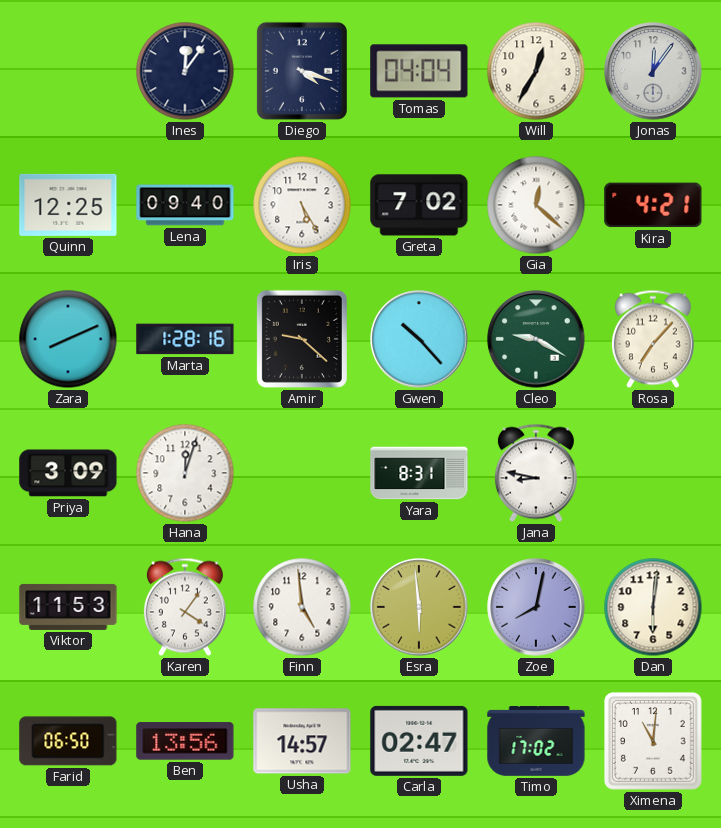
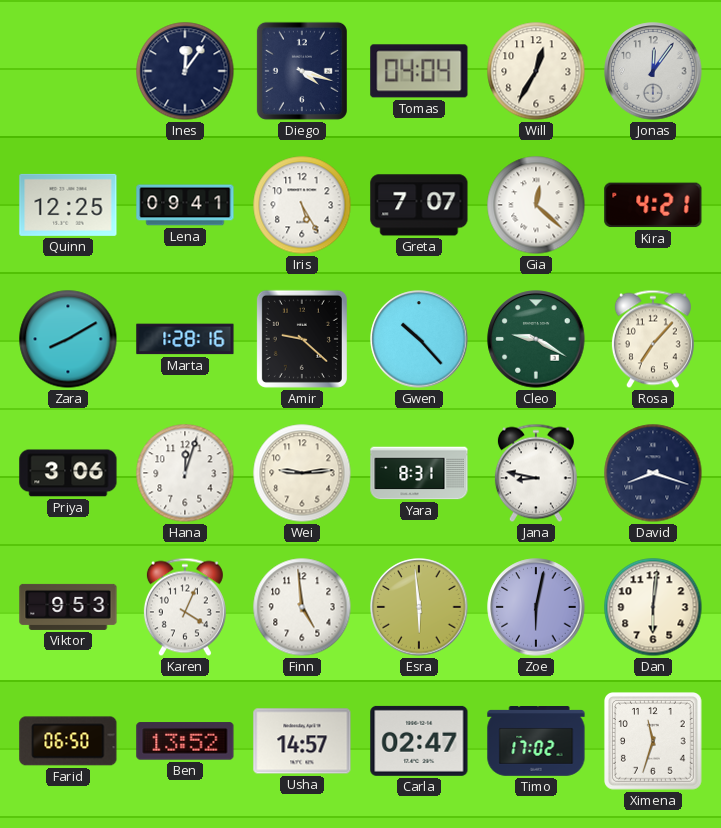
Lena: 09:40 -> 09:41
Greta: 7:02 -> 7:07
Zara: 8:11 -> 8:10
Priya: 3:09 -> 3:06
Wei: none -> 9:14
David: none -> 8:18
Viktor: 11:53 -> 9:53
Karen: 4:06 -> 4:04
Zoe: 8:02 -> 6:02
Ben: 13:56 -> 13:52
Ximena: 11:01 -> 11:33
